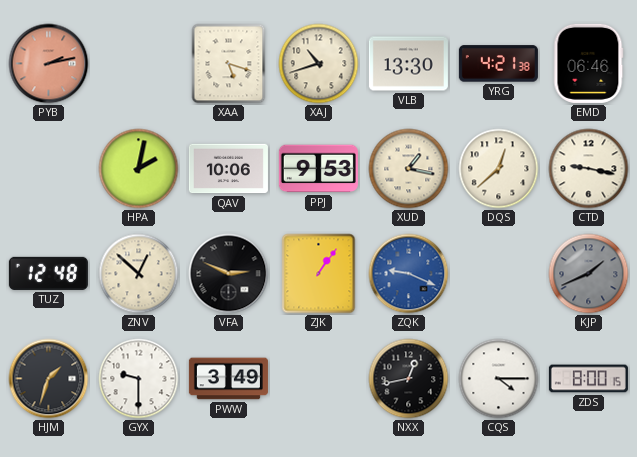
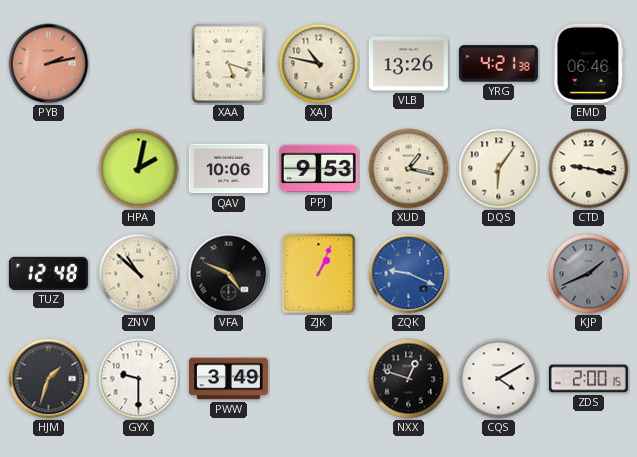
XAJ: 10:42 -> 10:47
VLB: 13:30 -> 13:26
DQS: 12:38 -> 6:06
ZNV: 12:52 -> 10:52
VFA: 2:49 -> 4:49
ZJK: 1:06 -> 1:04
NXX: 12:43 -> 12:48
CQS: 4:15 -> 4:10
ZDS: 8:00 -> 2:00
